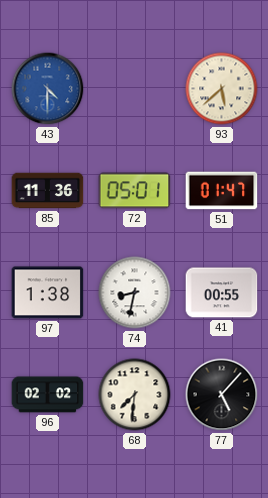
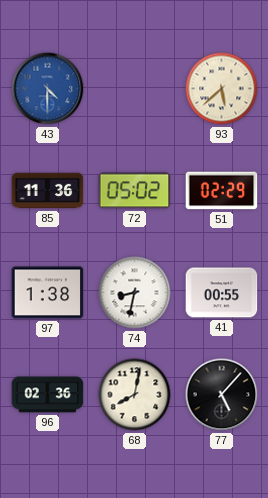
72: 05:01 -> 05:02
51: 01:47 -> 02:29
96: 02:02 -> 02:36
68: 7:31 -> 8:02
